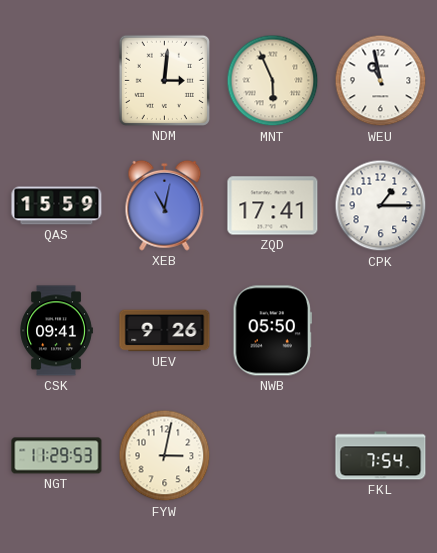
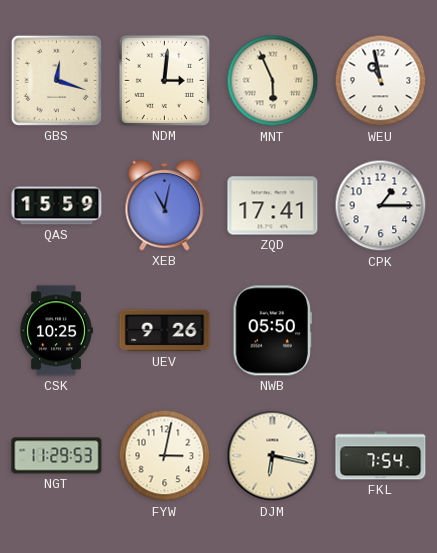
GBS: none -> 12:18
CSK: 09:41 -> 10:25
DJM: none -> 6:17
